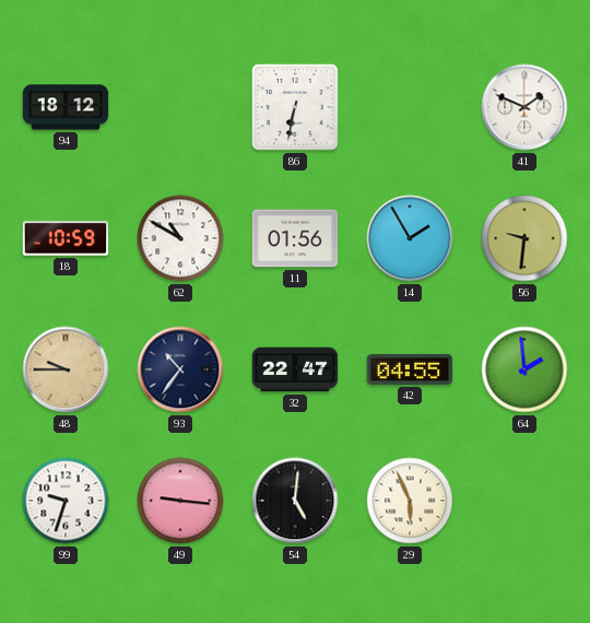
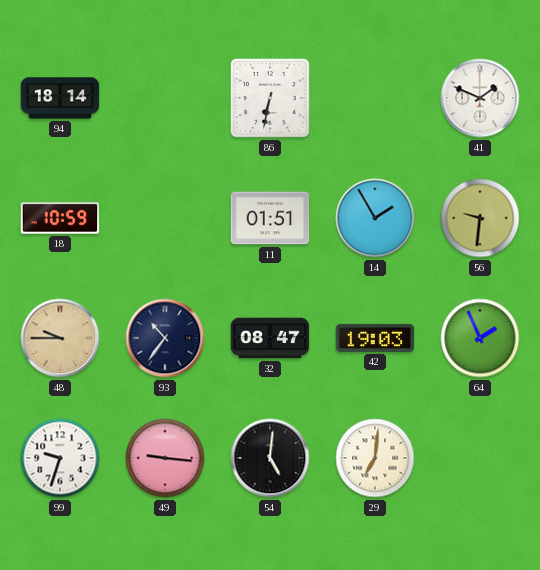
94: 18:12 -> 18:14
62: 10:50 -> none
11: 01:56 -> 01:51
32: 22:47 -> 08:47
42: 04:55 -> 19:03
64: 1:59 -> 1:56
29: 5:56 -> 7:01
